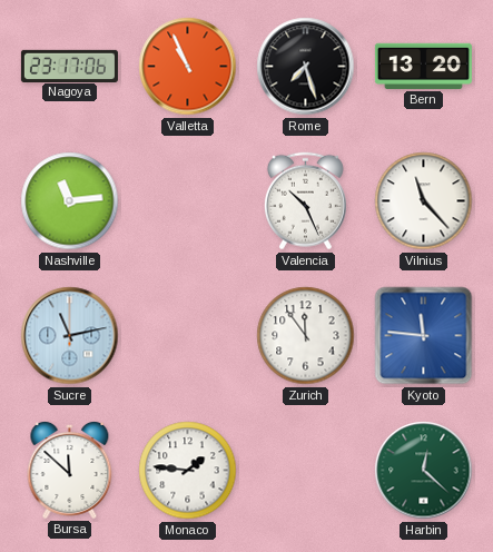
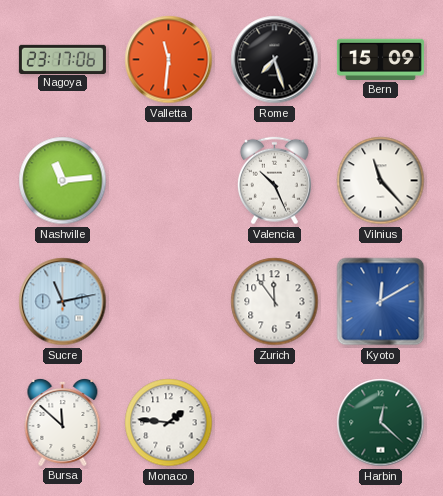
Valletta: 10:56 -> 11:31
Bern: 13:20 -> 15:09
Kyoto: 11:46 -> 12:10
